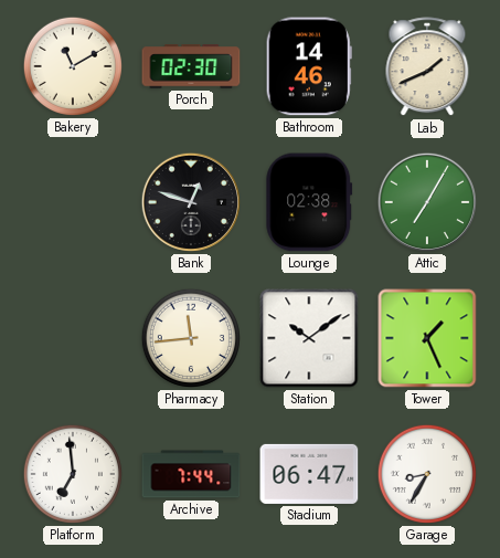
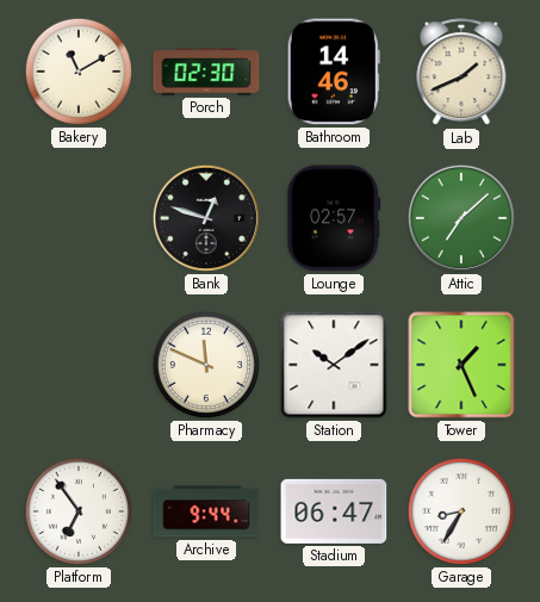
Lounge: 02:38 -> 02:57
Attic: 7:05 -> 7:08
Pharmacy: 11:44 -> 11:49
Platform: 6:59 -> 6:54
Archive: 7:44 -> 9:44
